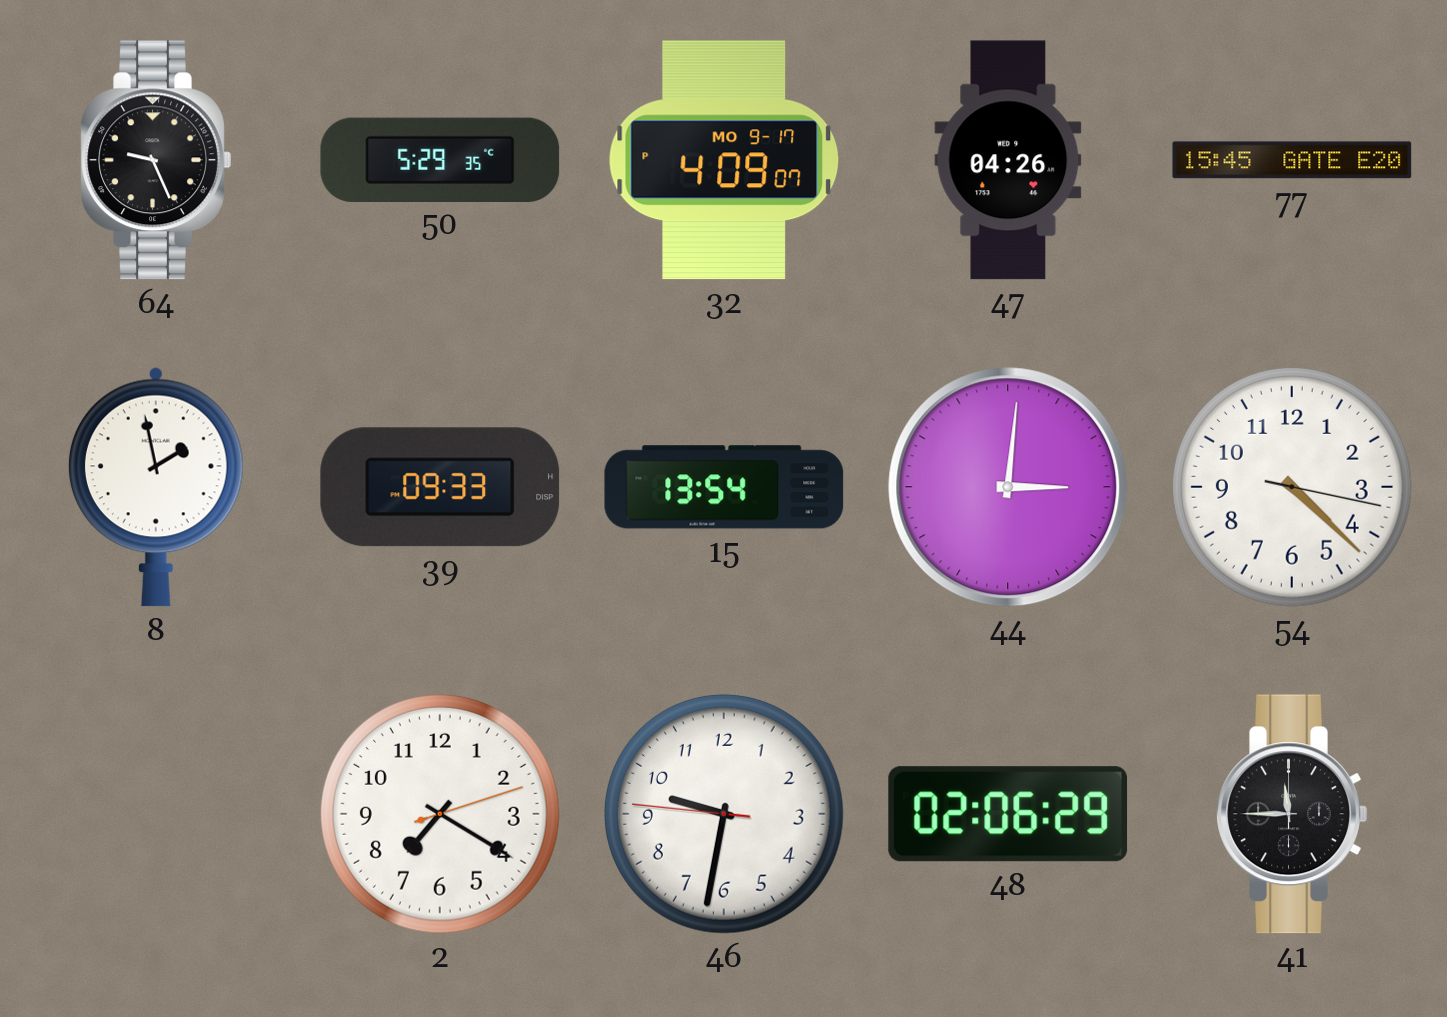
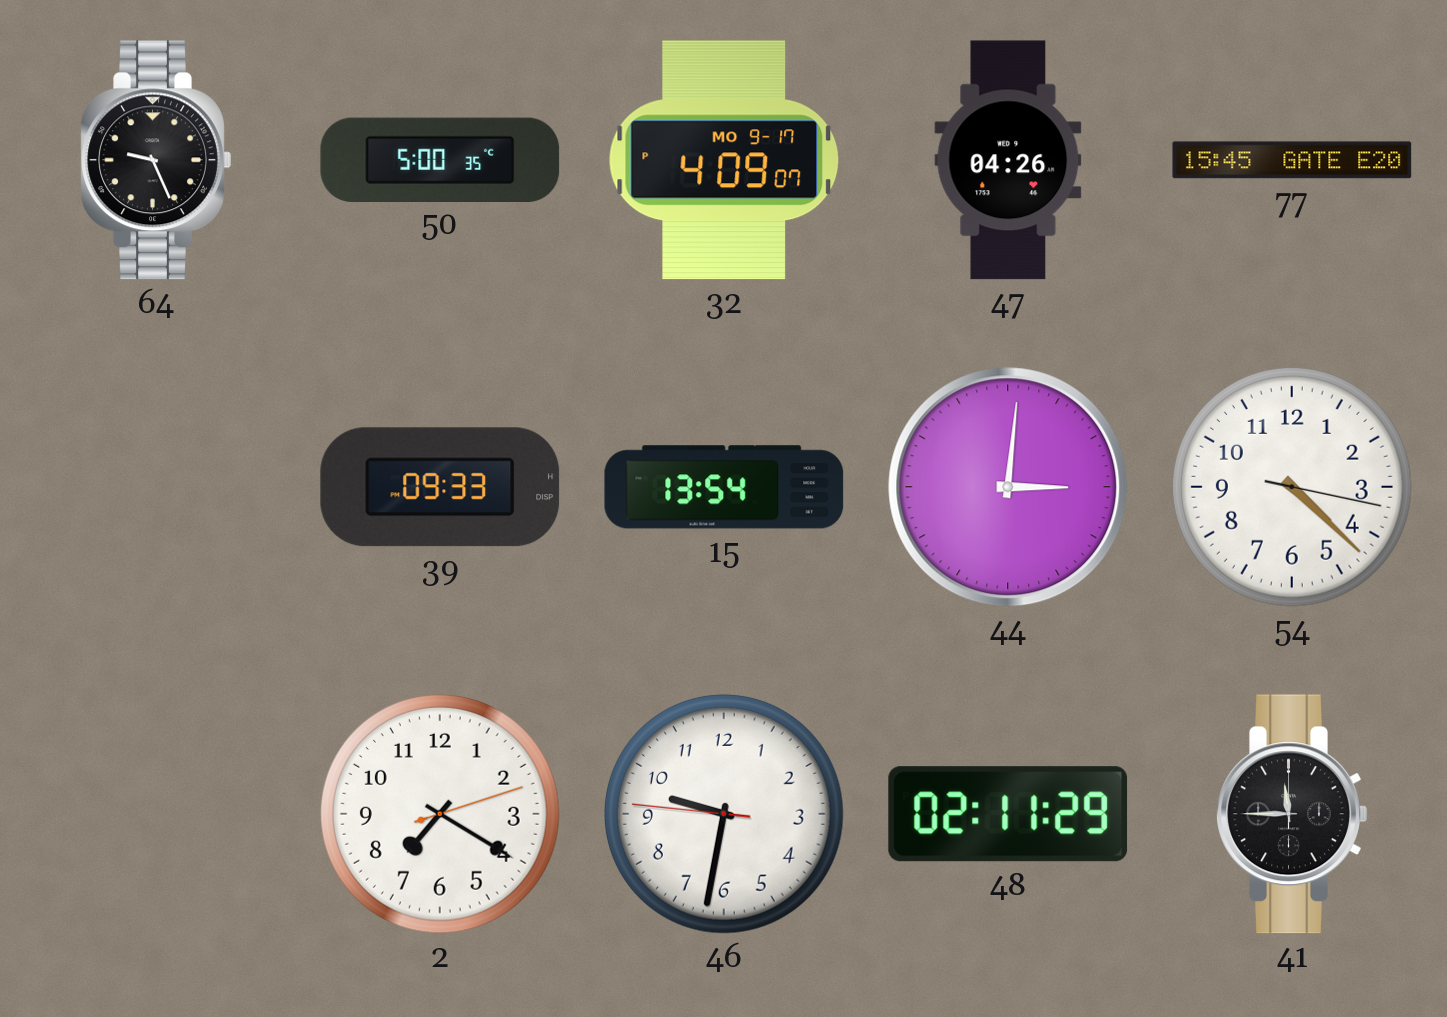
50: 5:29 -> 5:00
8: 1:58 -> none
48: 02:06 -> 02:11
